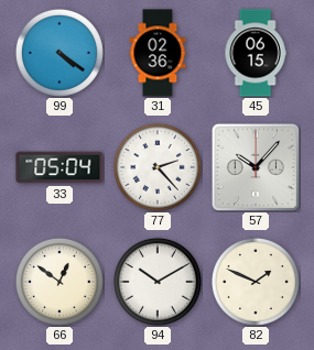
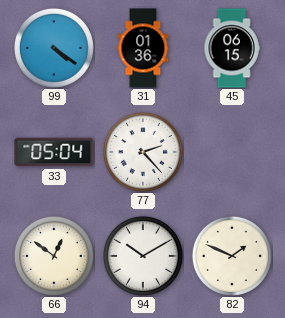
31: 02:36 -> 01:36
57: 10:07 -> none
